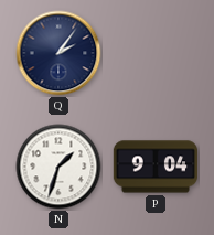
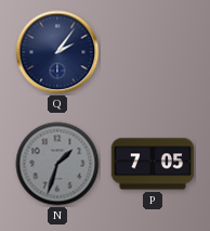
N dial: white -> grey
P: 9:04 -> 7:05
